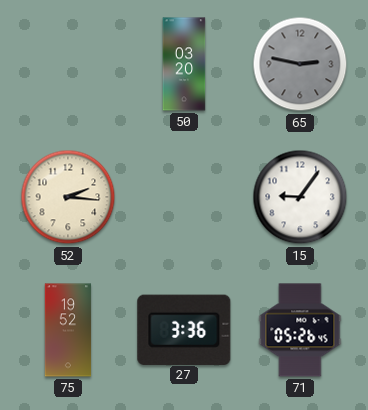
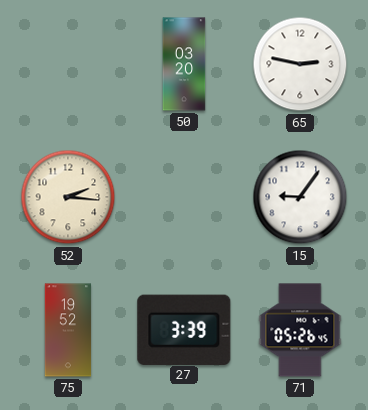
65 dial: grey -> white
27: 3:36 -> 3:39
